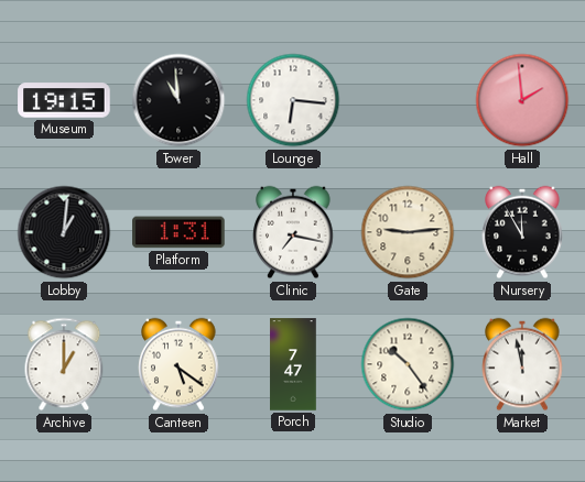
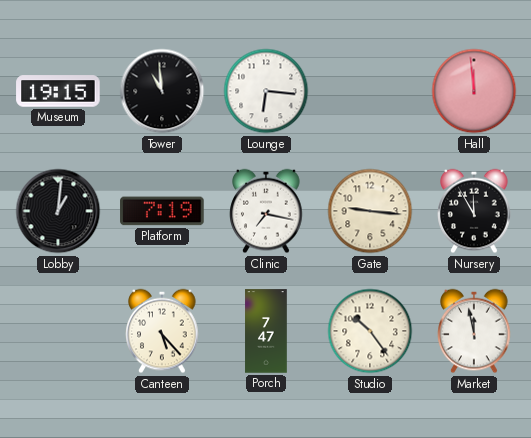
Hall: 1:59 -> 11:59
Platform: 1:31 -> 7:19
Gate: 9:14 -> 9:16
Archive: 1:00 -> none
Canteen: 5:21 -> 5:23
